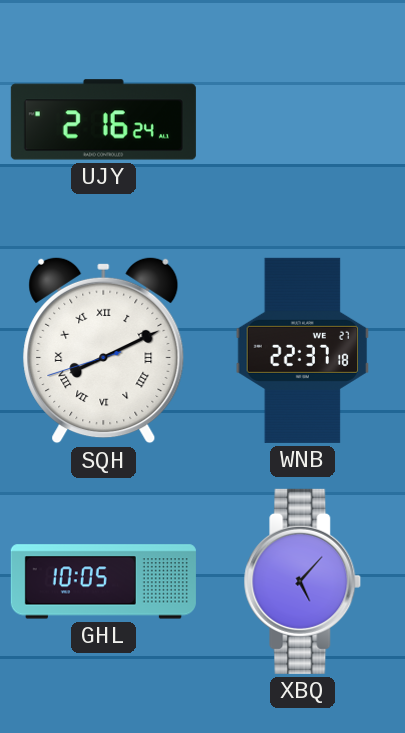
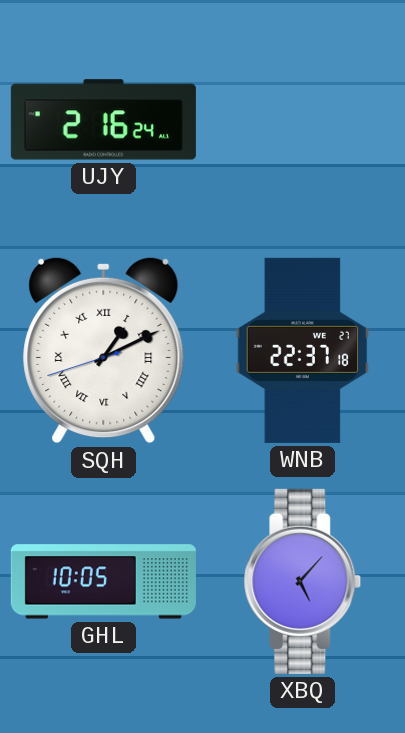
SQH: 8:10 -> 1:10
